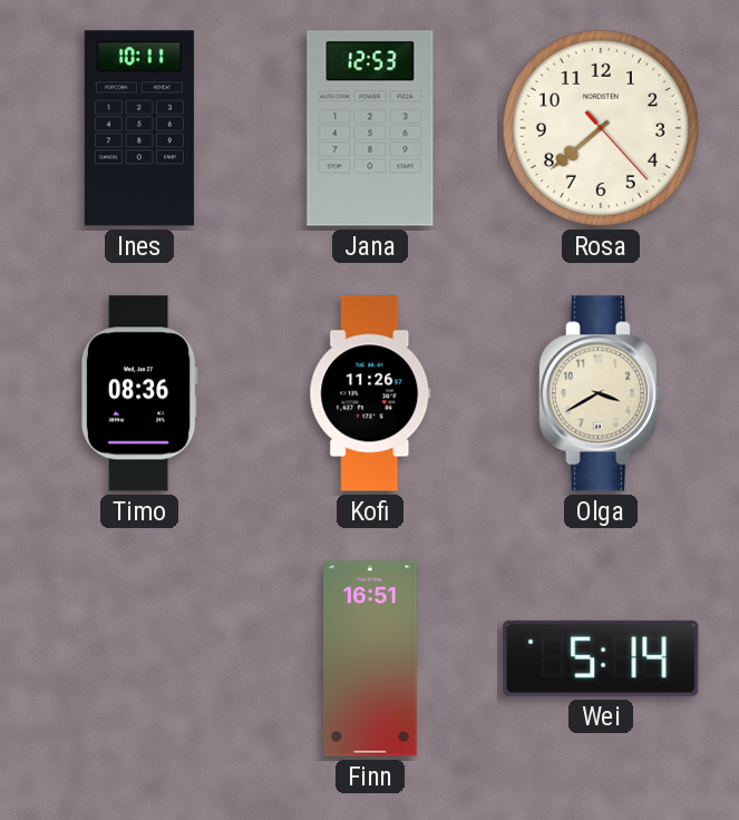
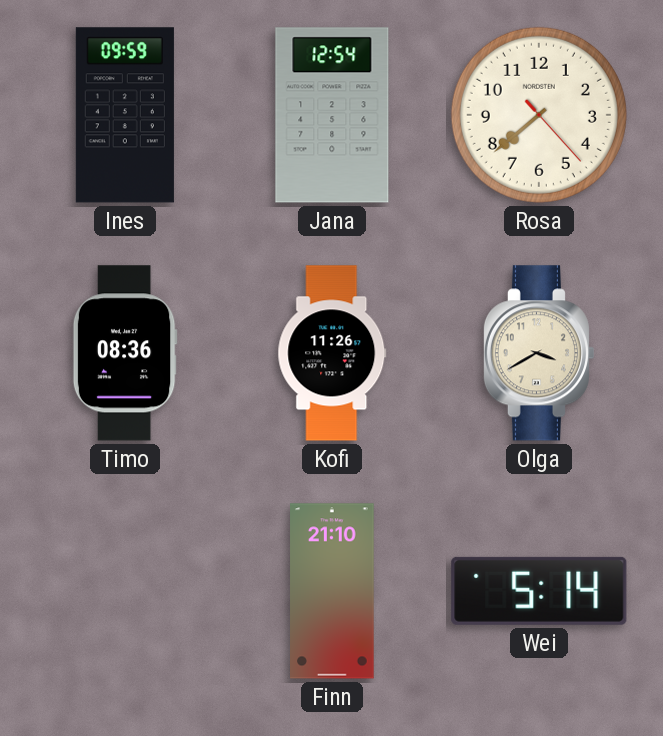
Ines: 10:11 -> 09:59
Jana: 12:53 -> 12:54
Finn: 16:51 -> 21:10
